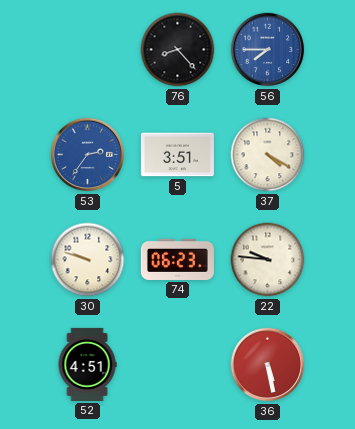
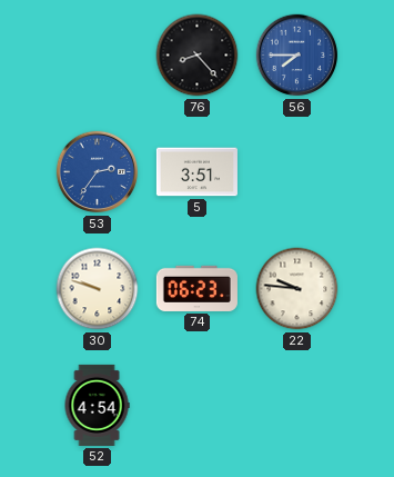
37: 4:20 -> none
52: 4:51 -> 4:54
36: 5:28 -> none
